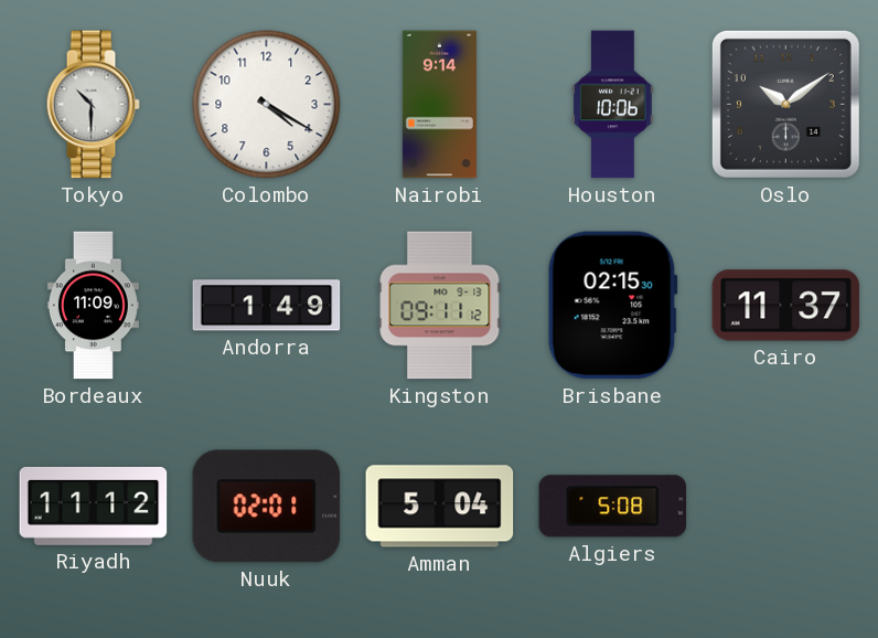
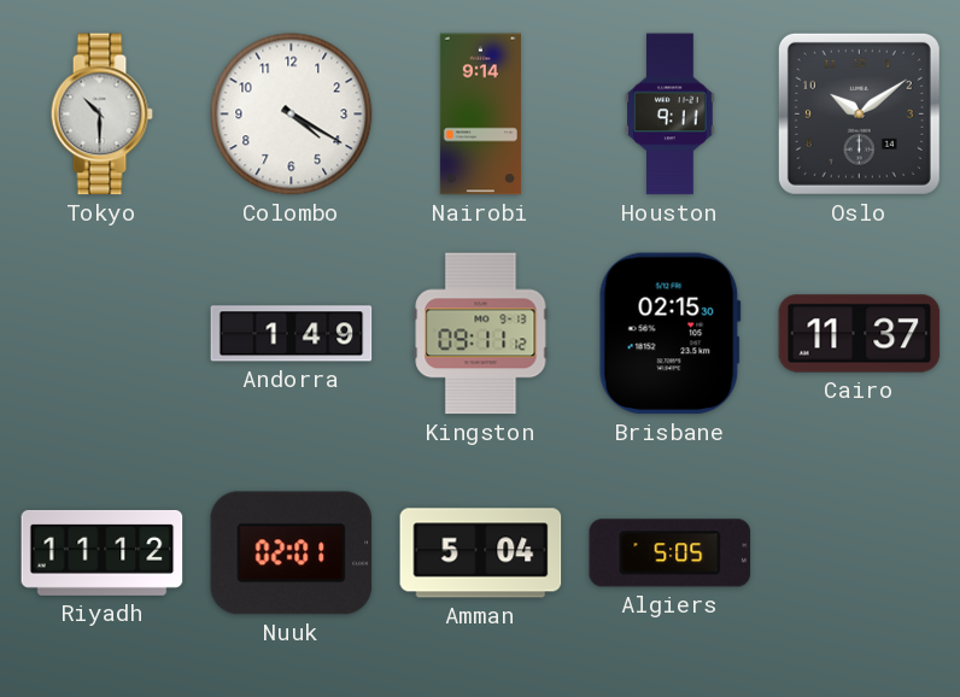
Houston: 10:06 -> 9:11
Bordeaux: 11:09 -> none
Algiers: 5:08 -> 5:05
